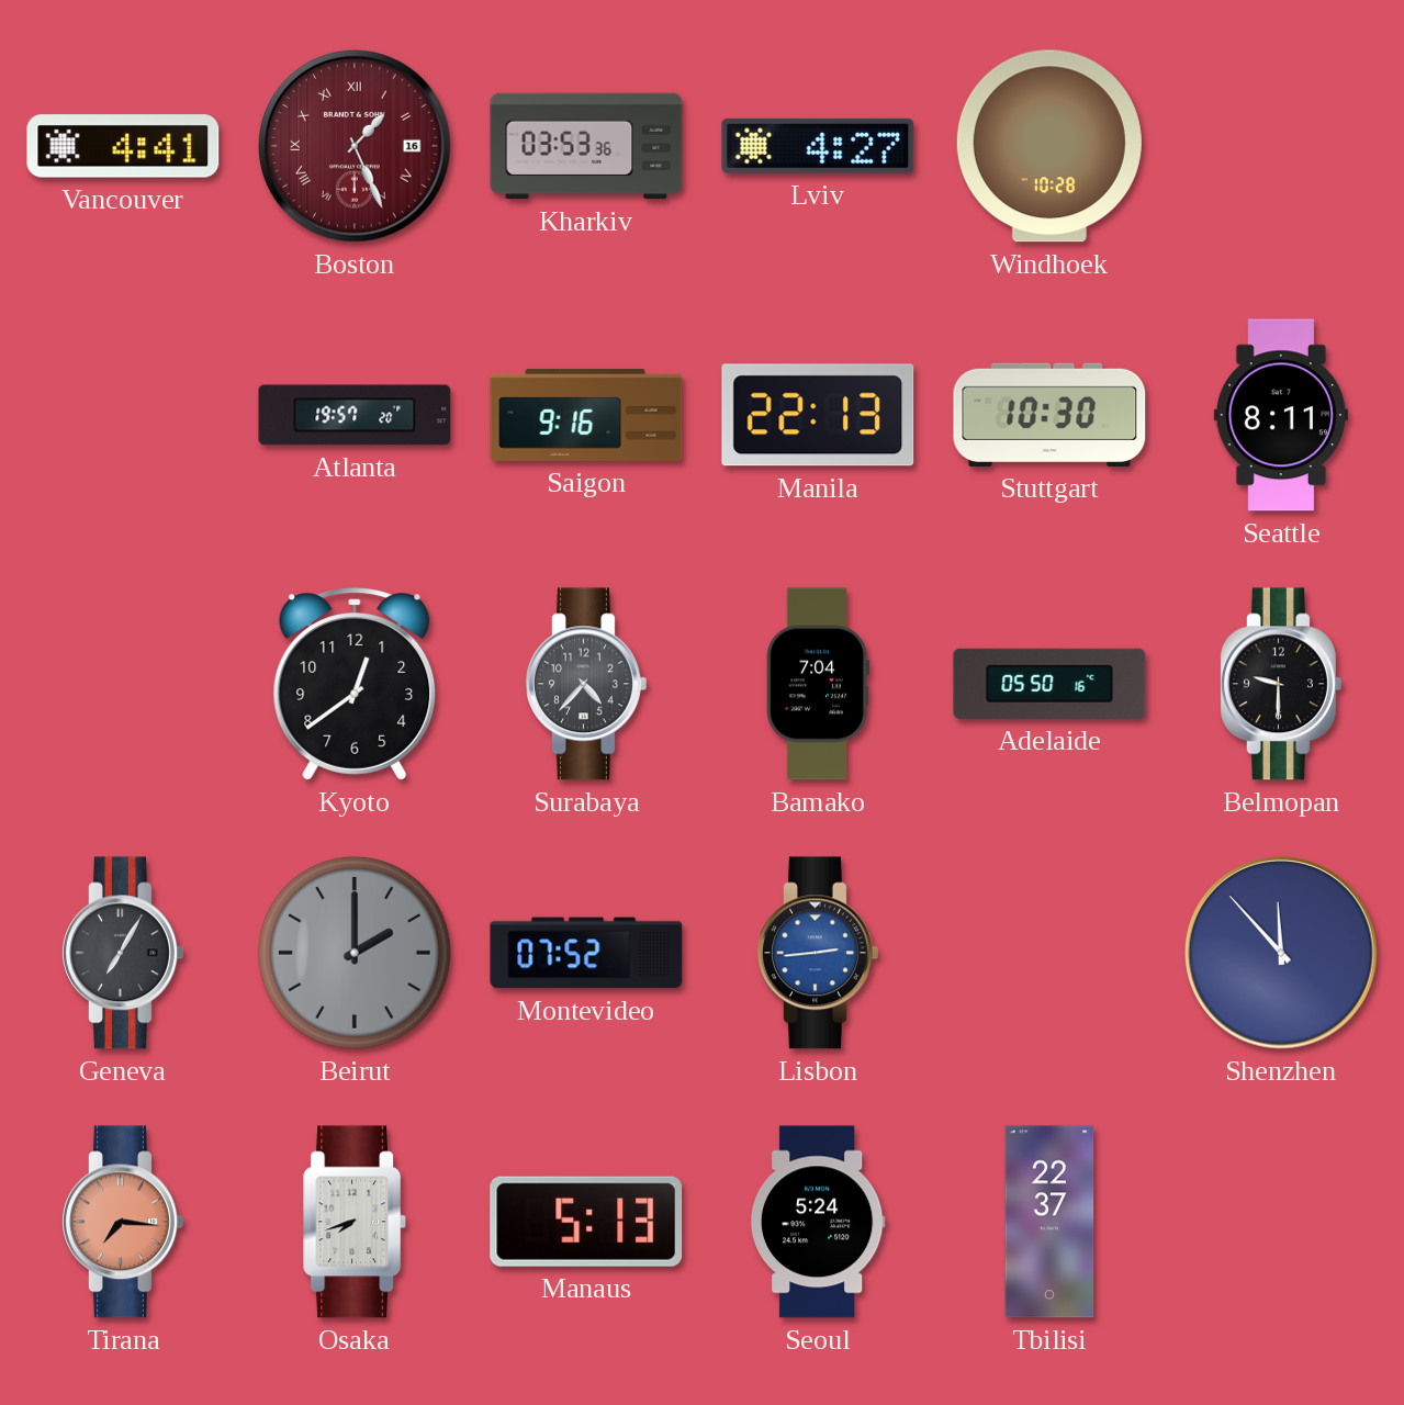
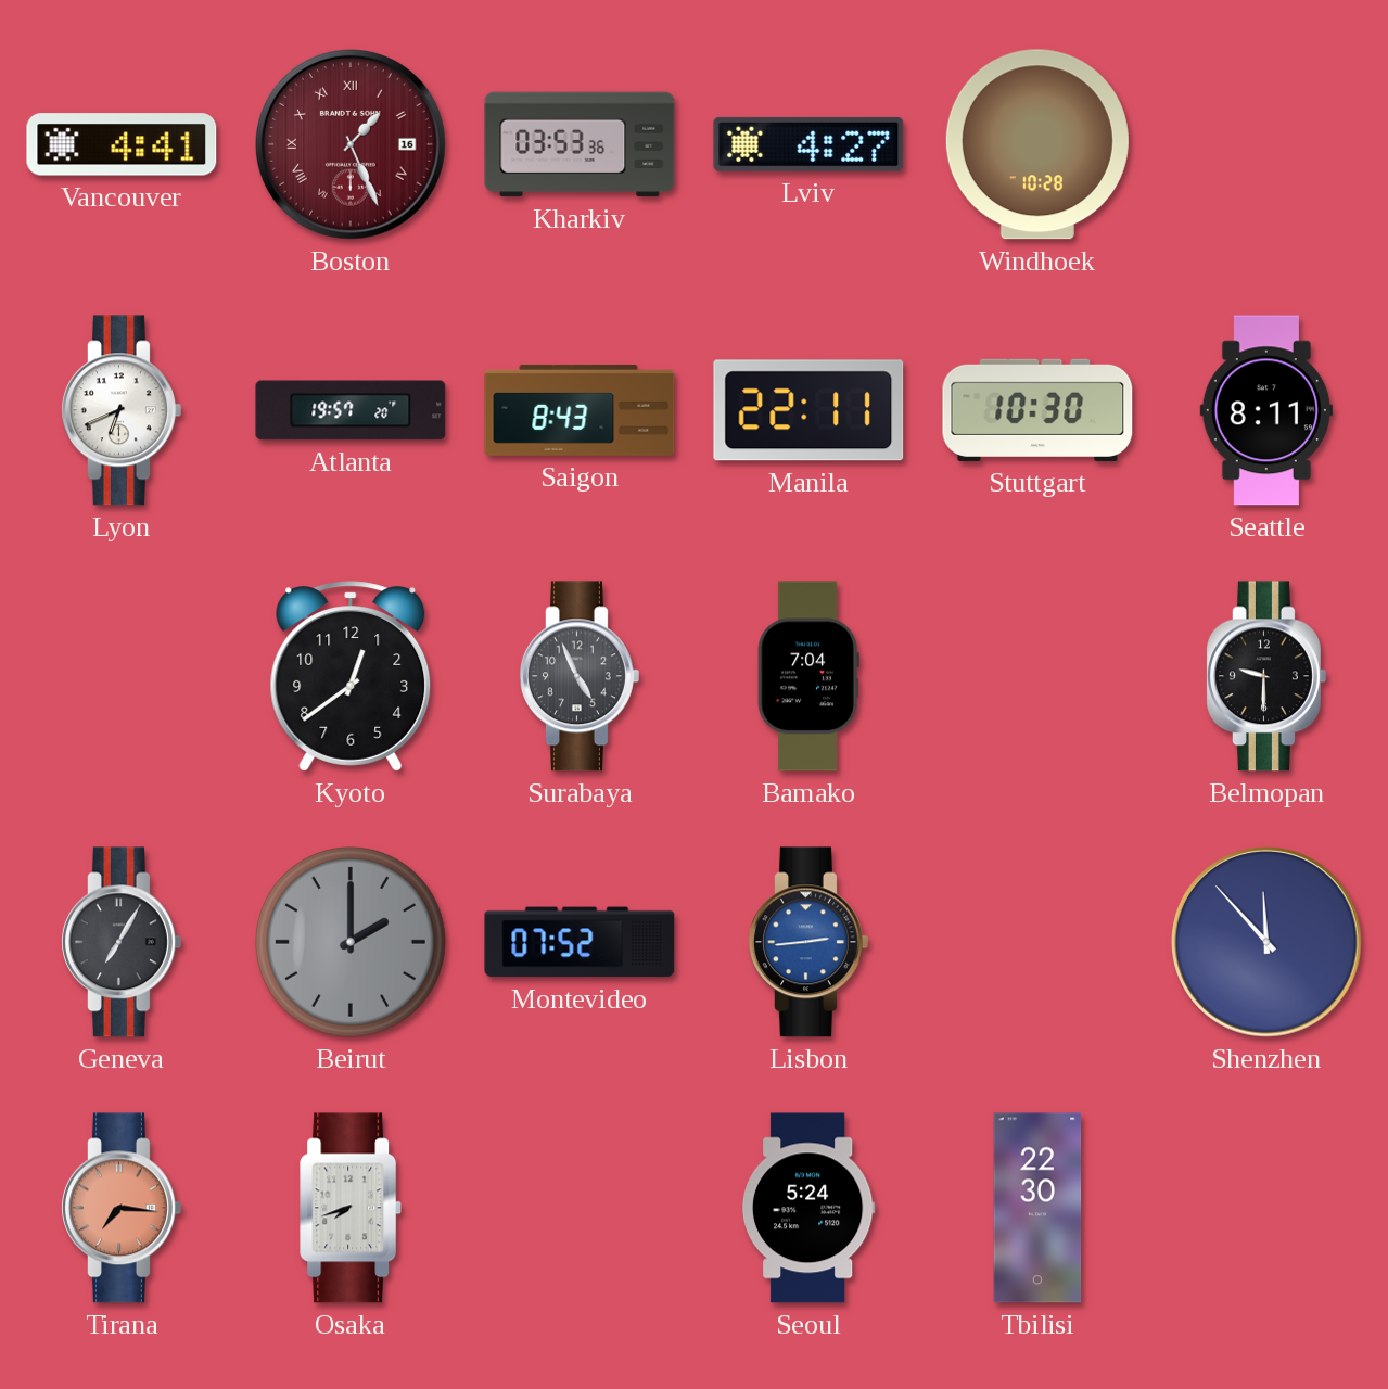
Lyon: none -> 6:41
Saigon: 9:16 -> 8:43
Manila: 22:13 -> 22:11
Surabaya: 4:37 -> 4:56
Adelaide: 05:50 -> none
Manaus: 5:13 -> none
Tbilisi: 22:37 -> 22:30
